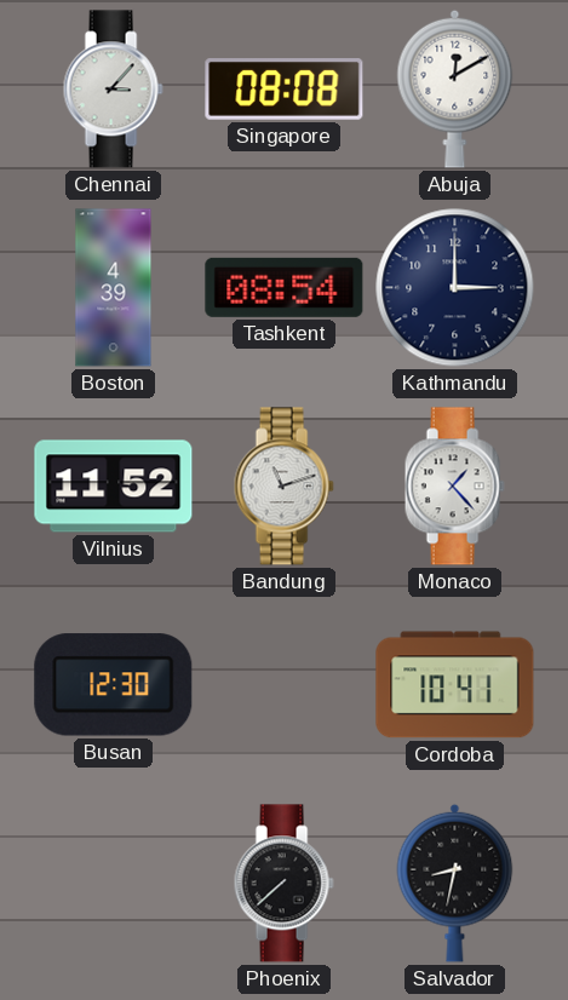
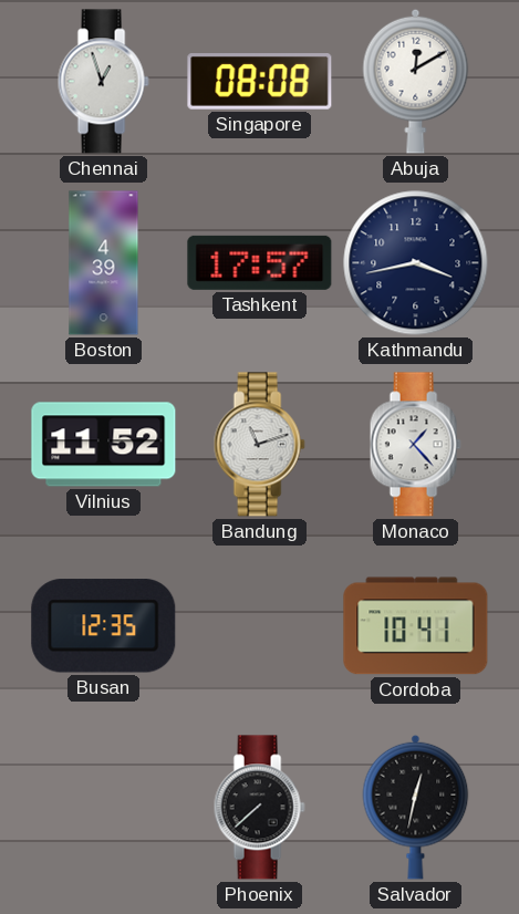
Chennai: 3:07 -> 12:57
Tashkent: 08:54 -> 17:57
Kathmandu: 3:00 -> 3:43
Busan: 12:30 -> 12:35
Salvador: 8:32 -> 12:32
